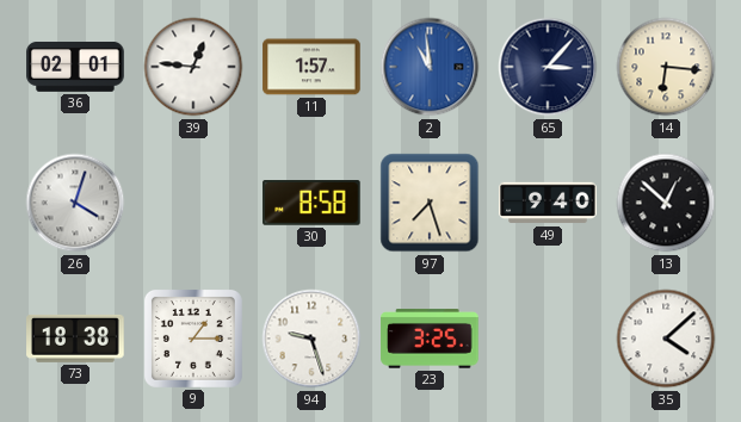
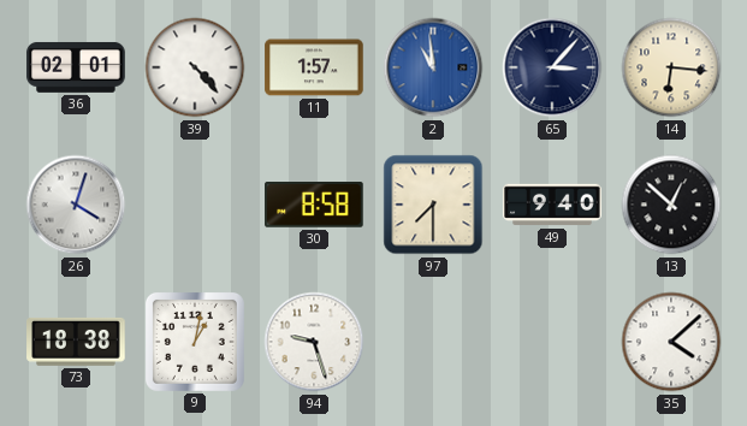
39: 12:46 -> 4:23
97: 7:27 -> 7:30
9: 1:15 -> 1:02
23: 3:25 -> none
